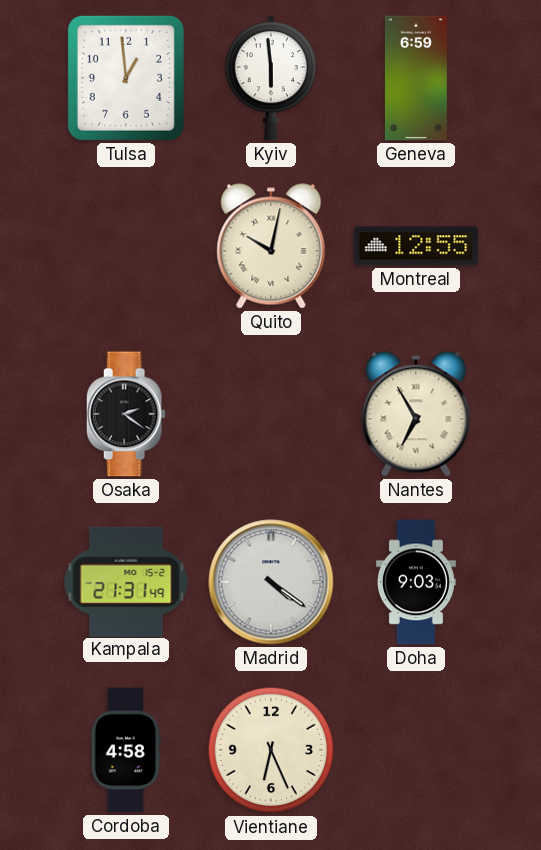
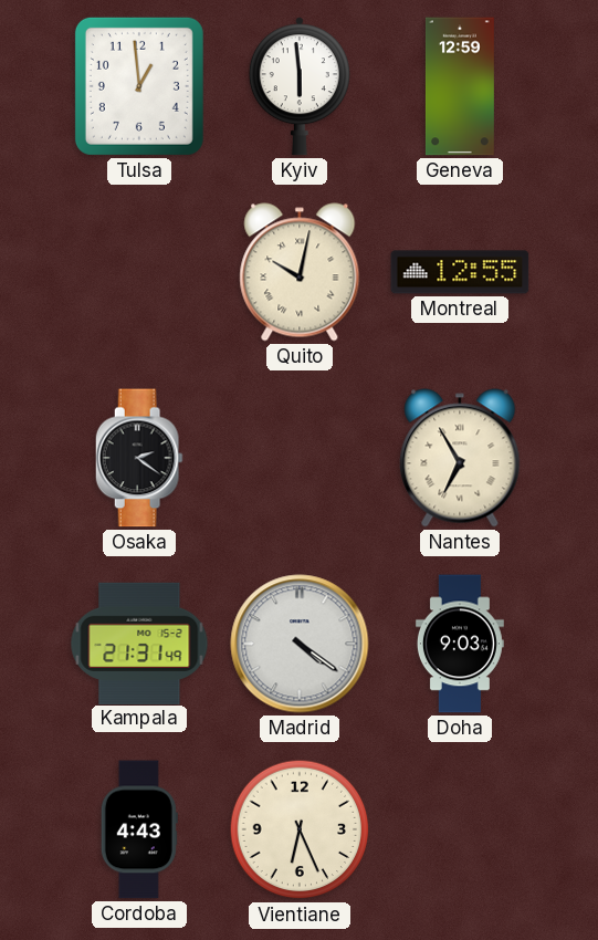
Geneva: 6:59 -> 12:59
Cordoba: 4:58 -> 4:43
